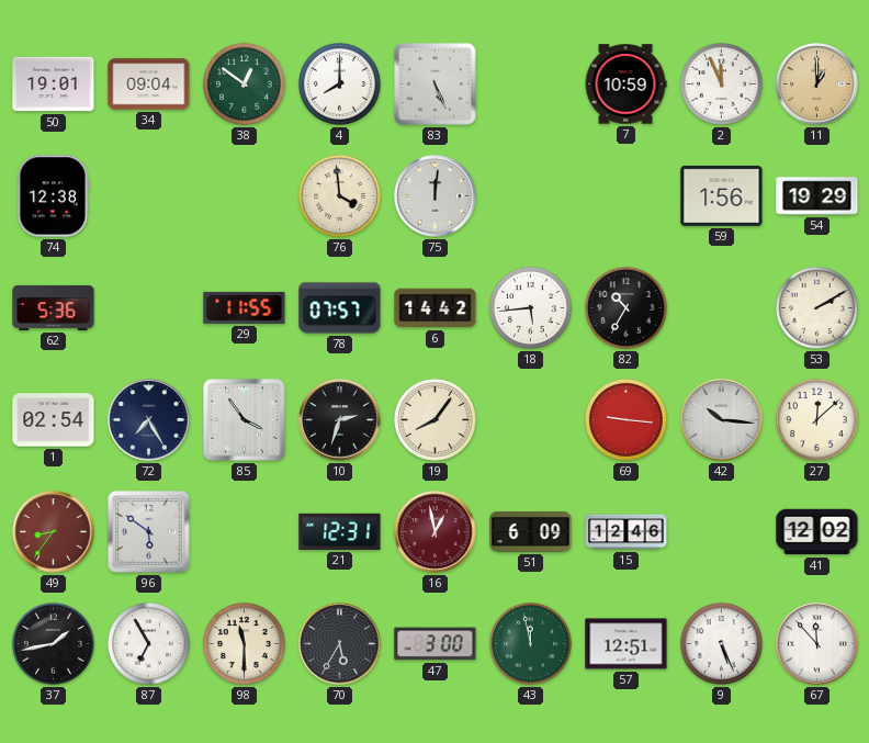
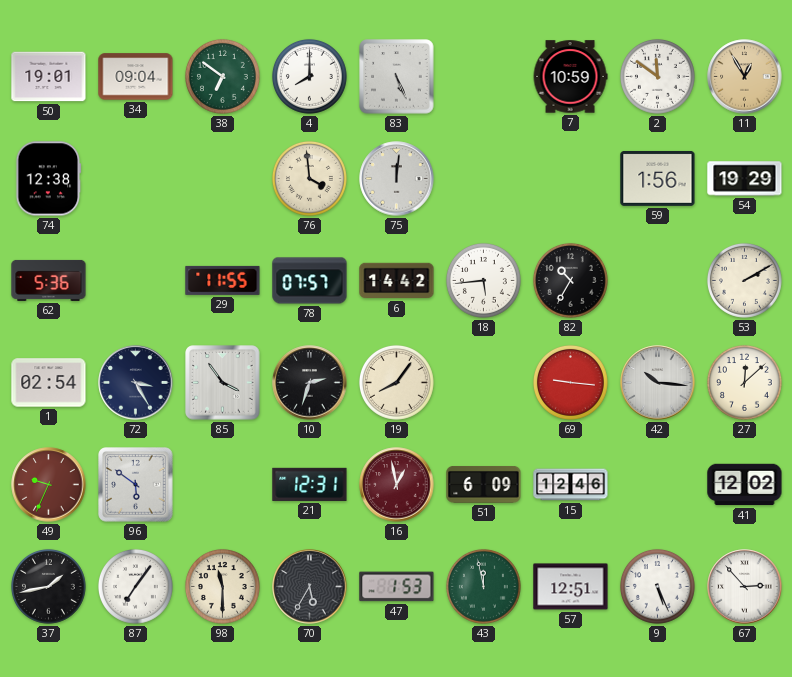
38: 12:51 -> 6:51
2: 11:56 -> 11:51
11: 1:00 -> 12:55
72: 7:25 -> 3:25
49: 8:36 -> 9:34
87: 6:55 -> 7:06
47: 3:00 -> 1:53
67: 11:53 -> 2:53
